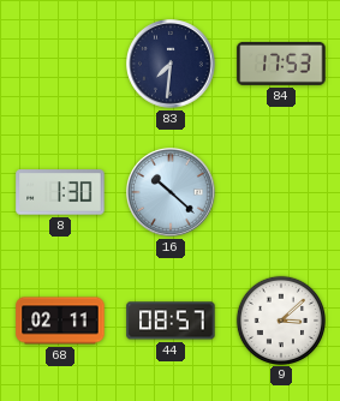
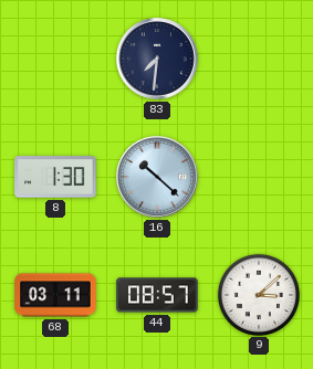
84: 17:53 -> none
68: 02:11 -> 03:11
